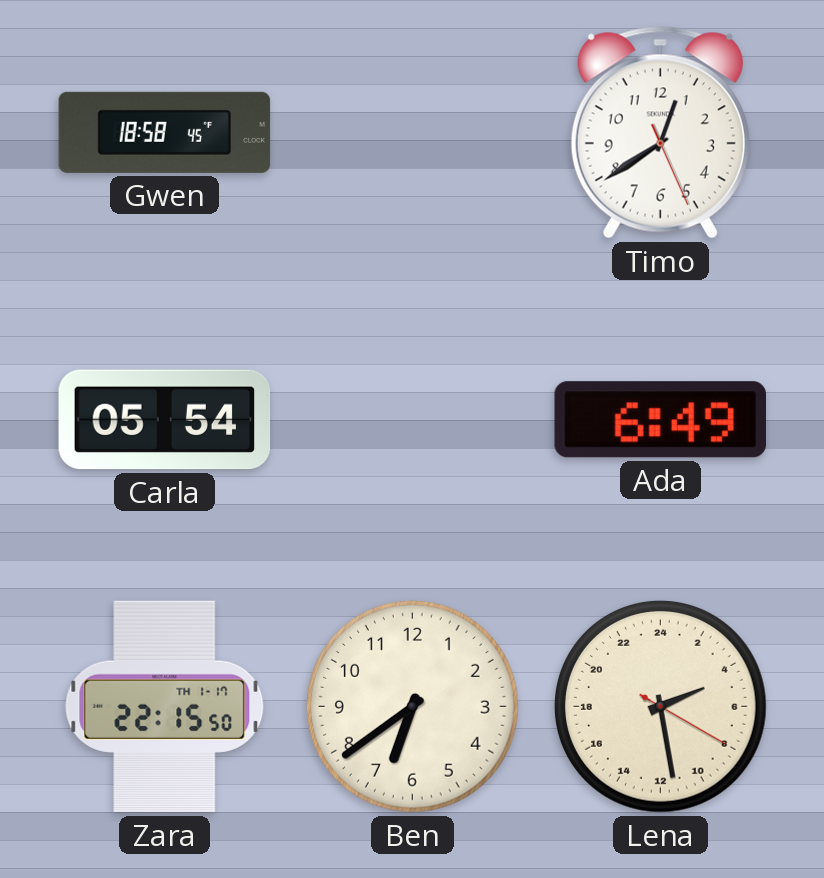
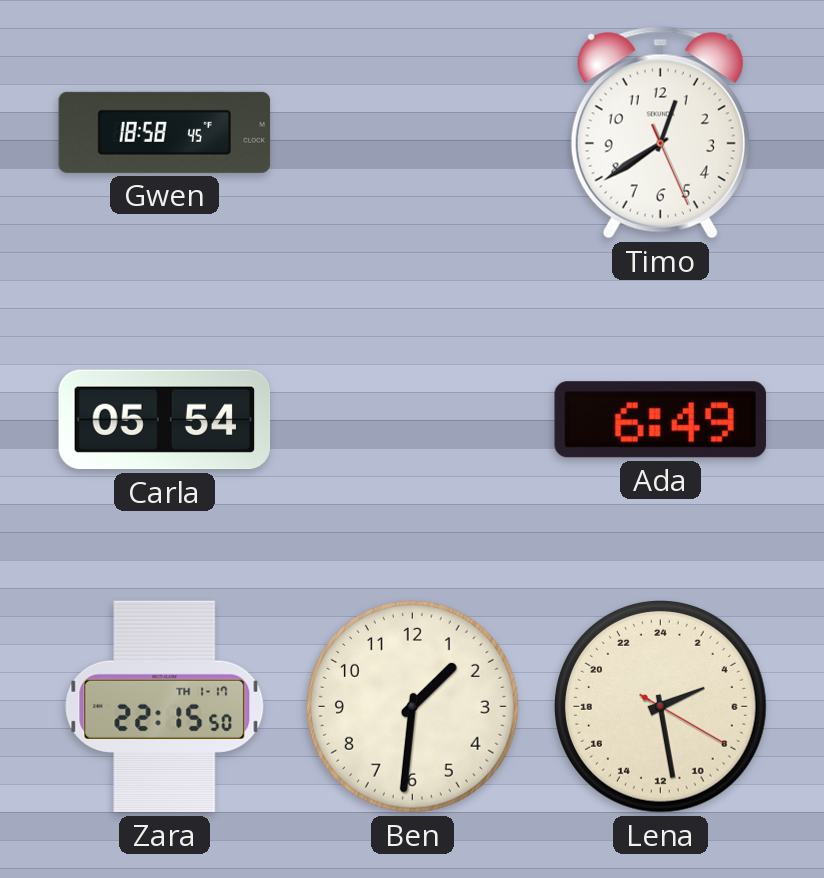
Ben: 6:39 -> 1:31
